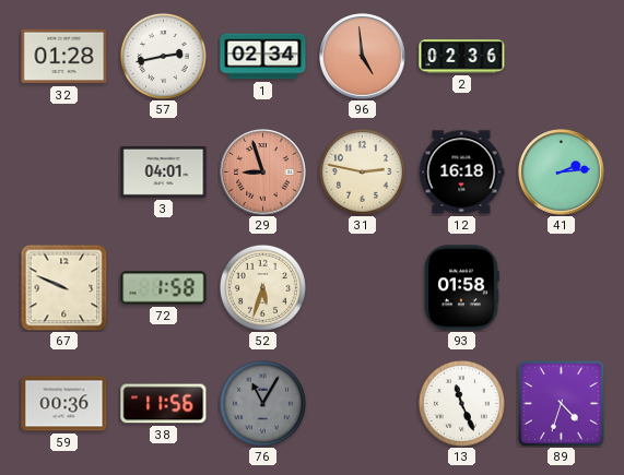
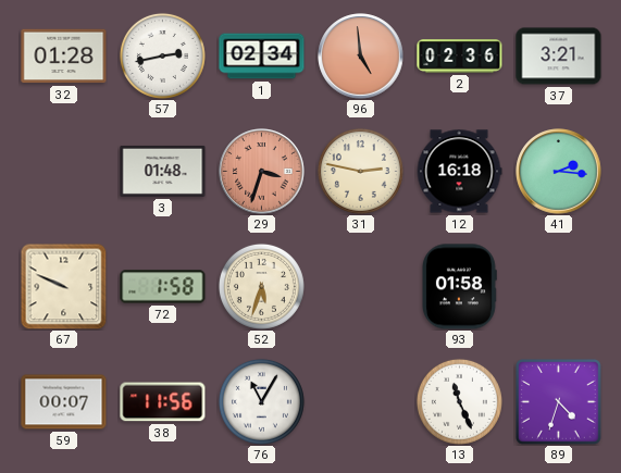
37: none -> 3:21
3: 04:01 -> 01:48
29: 8:57 -> 3:33
41: 2:14 -> 2:16
59: 00:36 -> 00:07
76 dial: grey -> white
